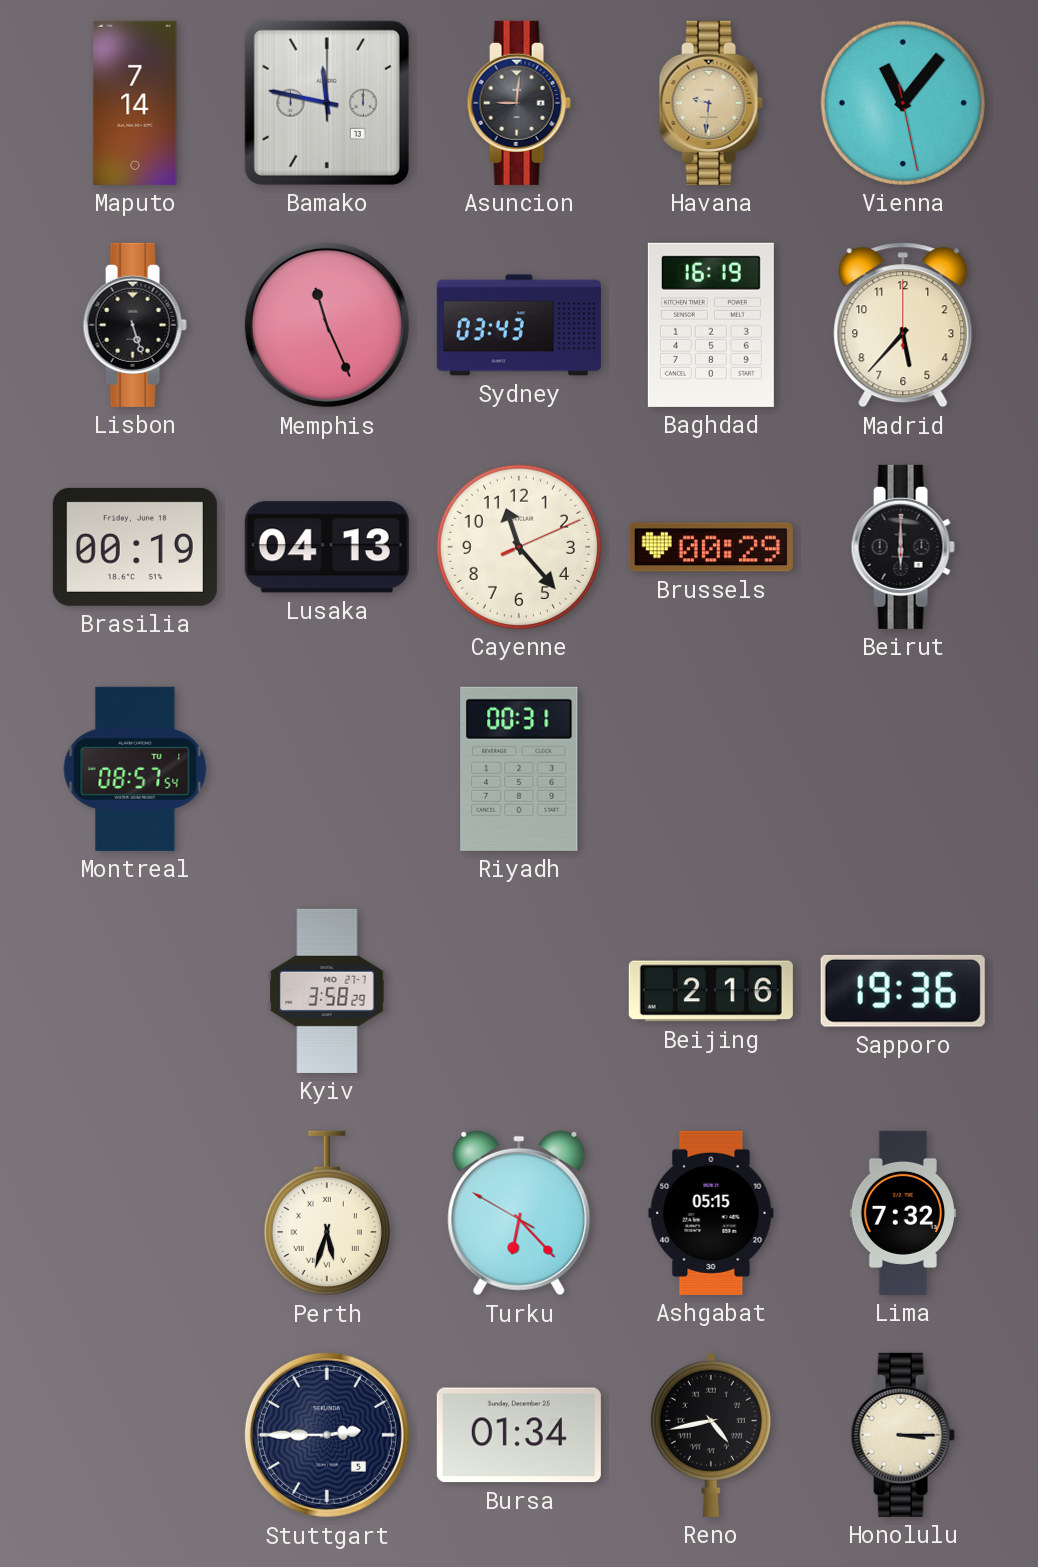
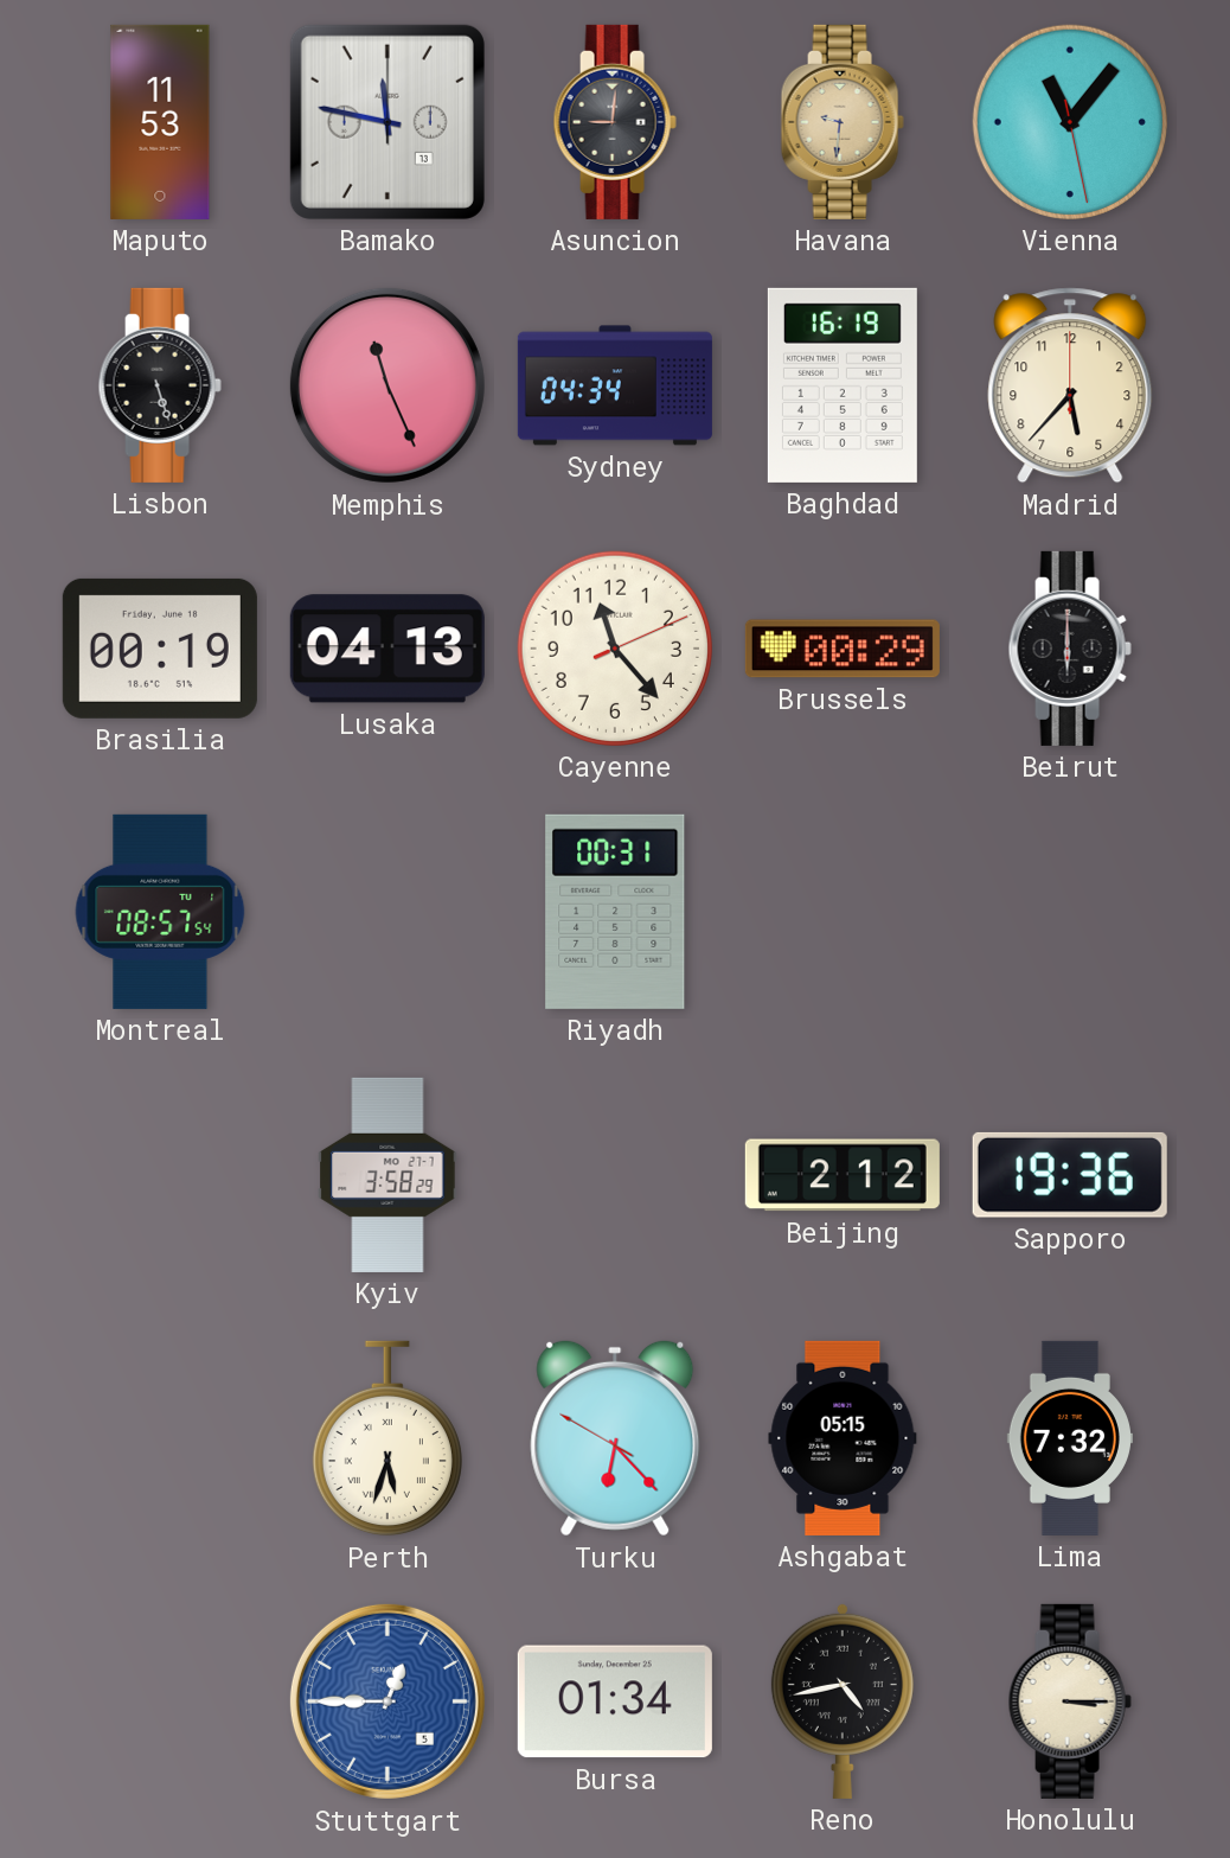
Maputo: 7:14 -> 11:53
Sydney: 03:43 -> 04:34
Beijing: 2:16 -> 2:12
Stuttgart: 2:45 -> 12:45
Stuttgart dial: navy -> blue
